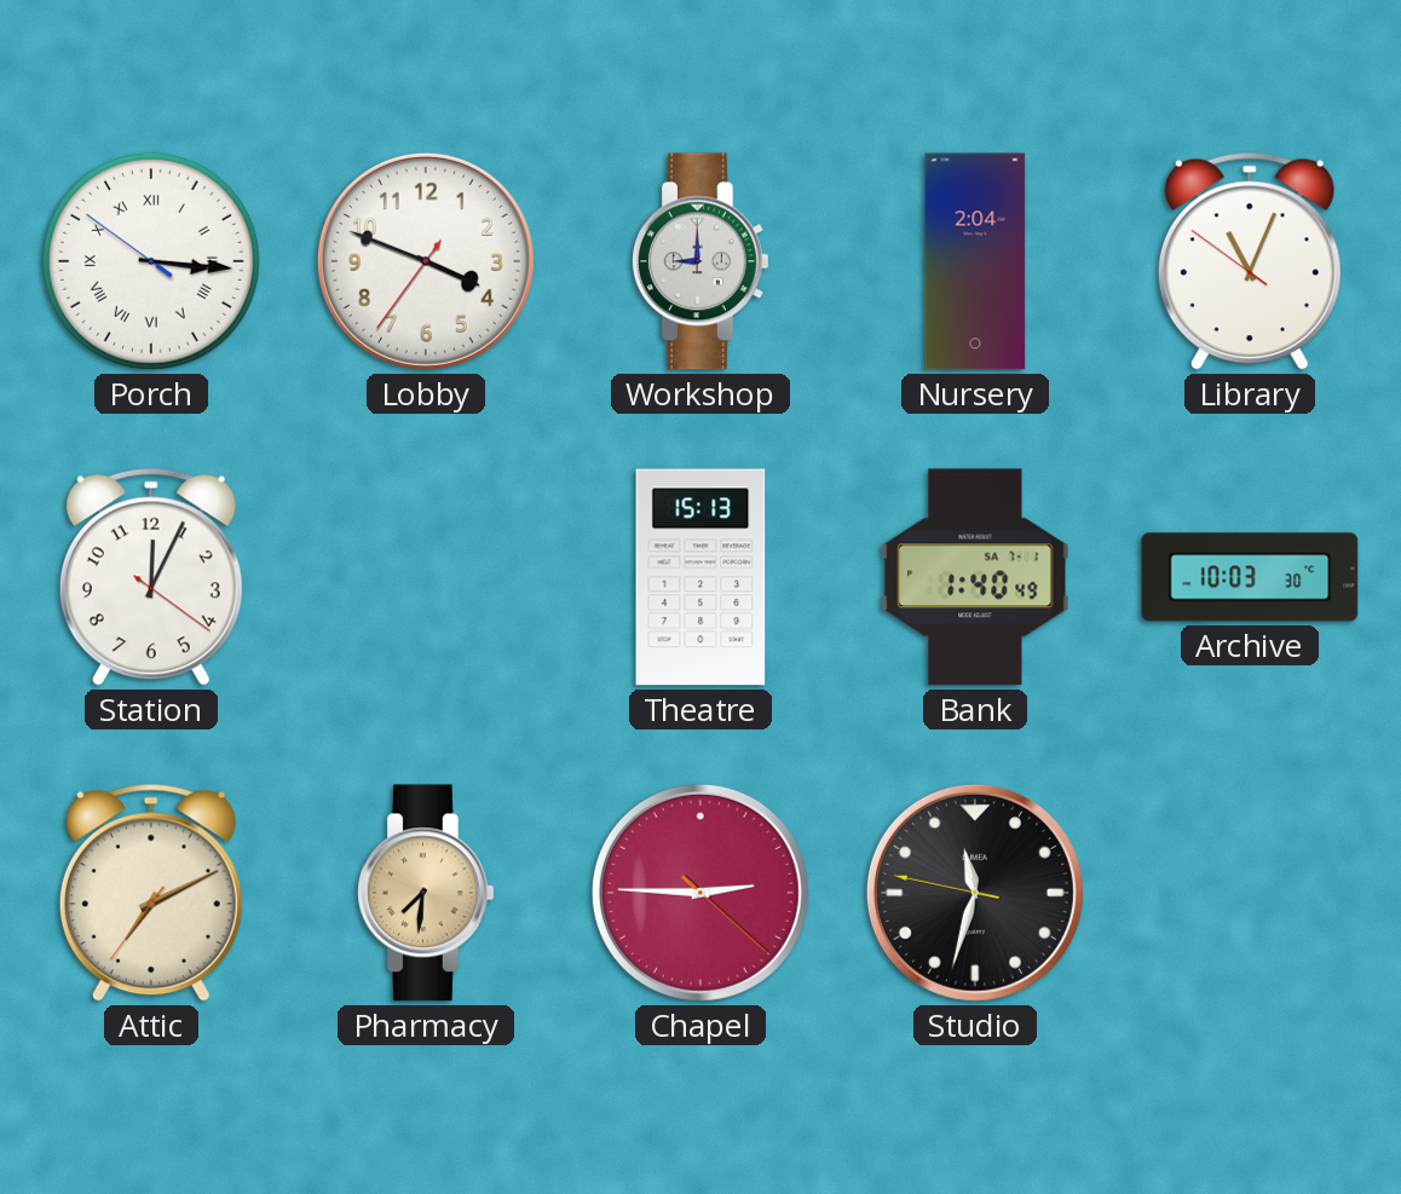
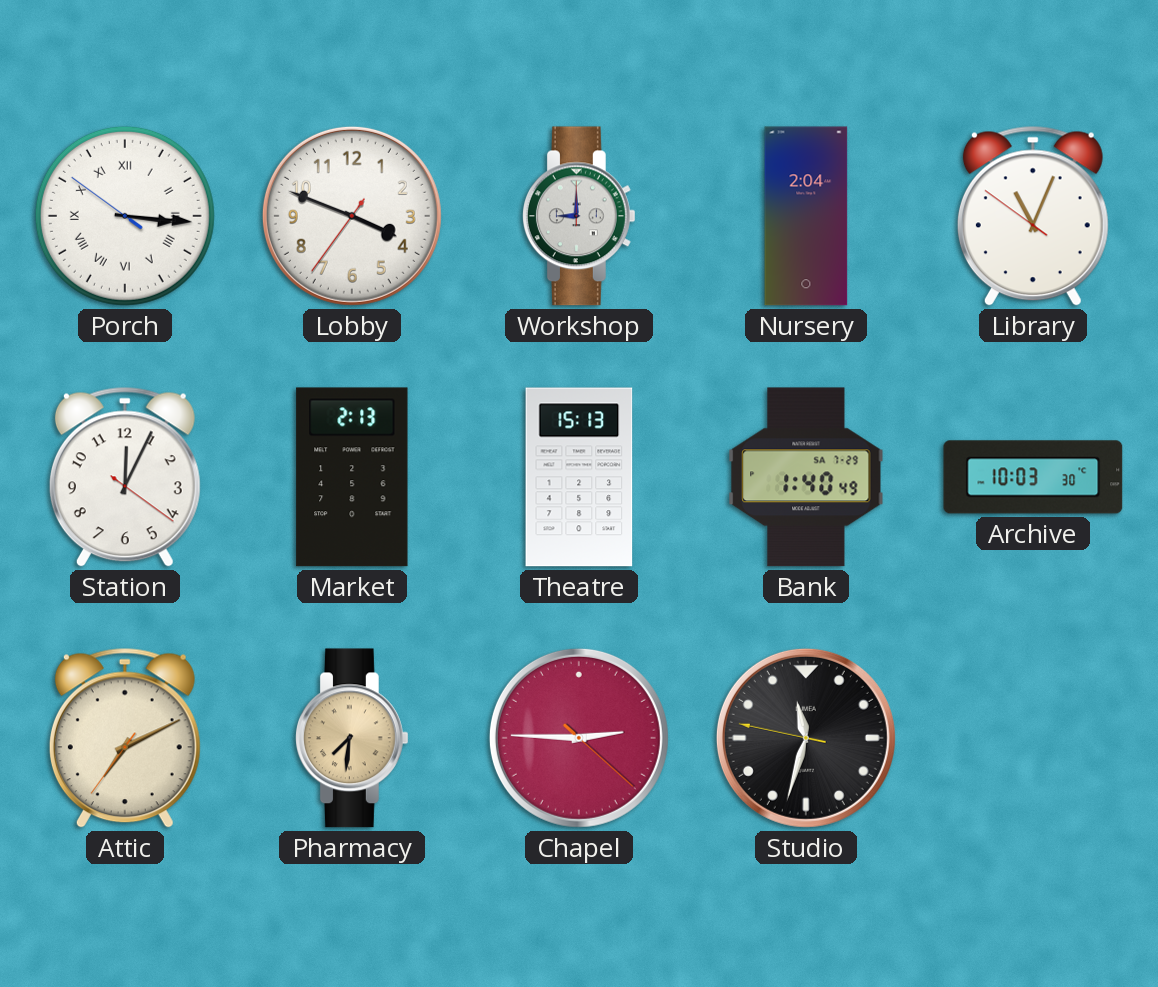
Market: none -> 2:13
Bank date: SA 7-1 -> SA 7-29
